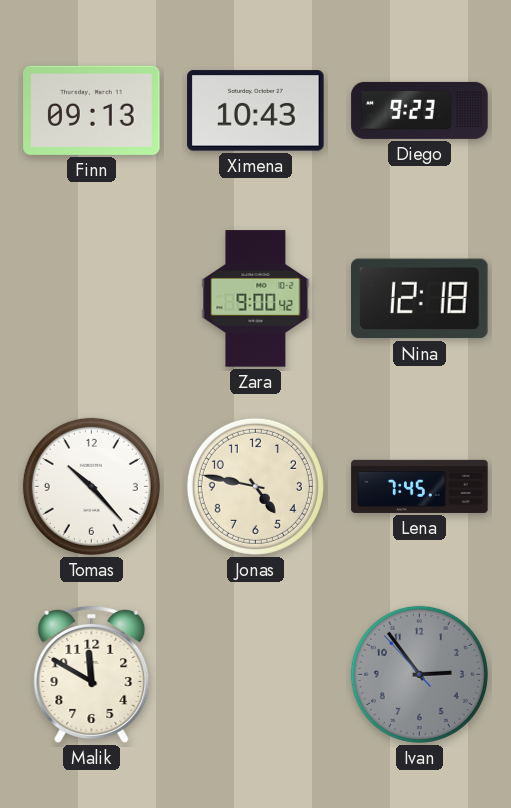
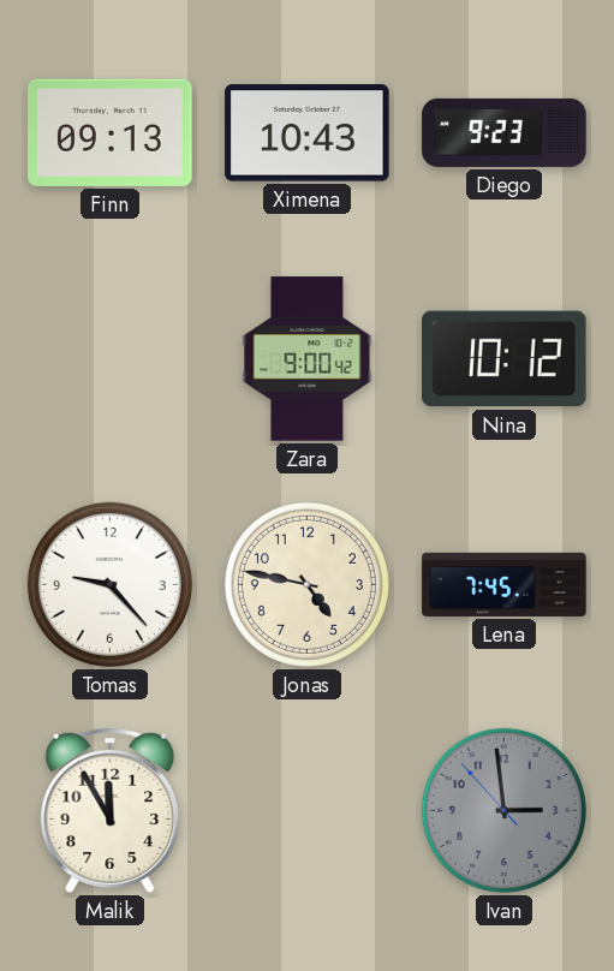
Nina: 12:18 -> 10:12
Tomas: 10:23 -> 9:23
Malik: 11:50 -> 11:55
Ivan: 2:53 -> 2:58
